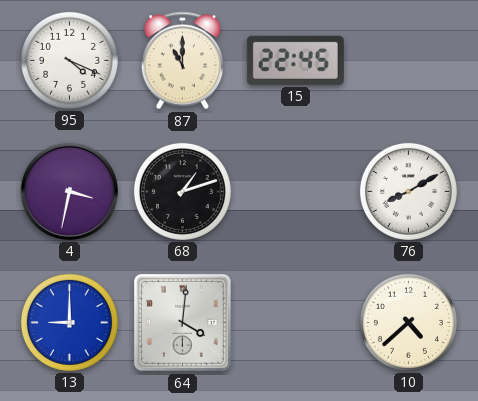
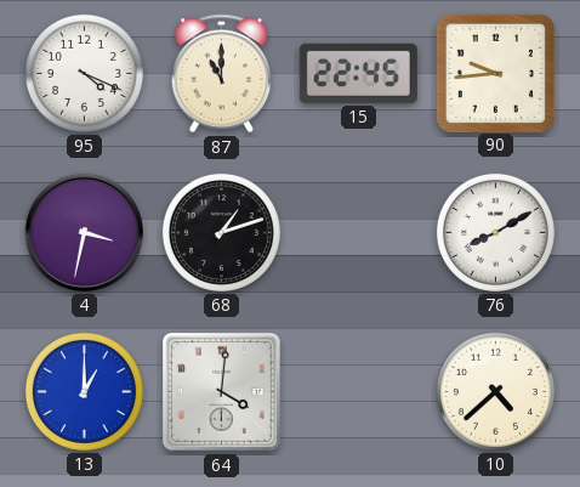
90: none -> 9:44
13: 9:00 -> 1:00
